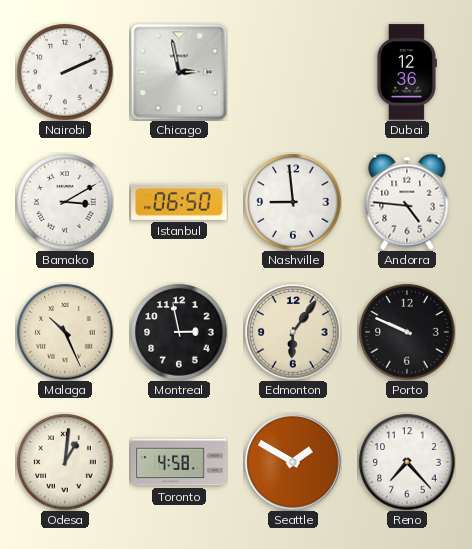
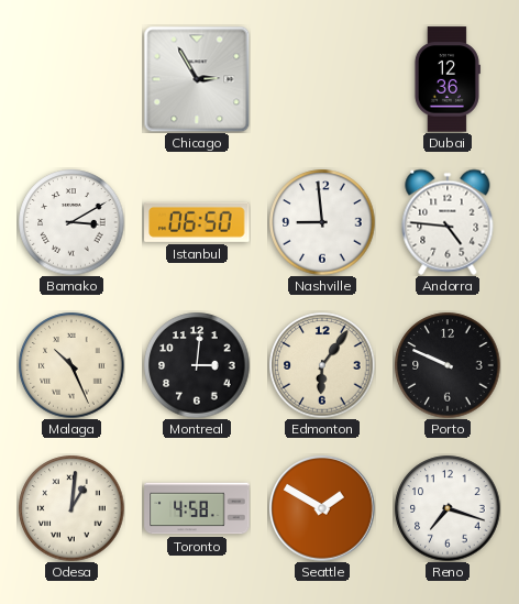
Nairobi: 2:11 -> none
Chicago: 2:58 -> 2:55
Montreal: 2:58 -> 3:01
Reno: 7:23 -> 7:18
